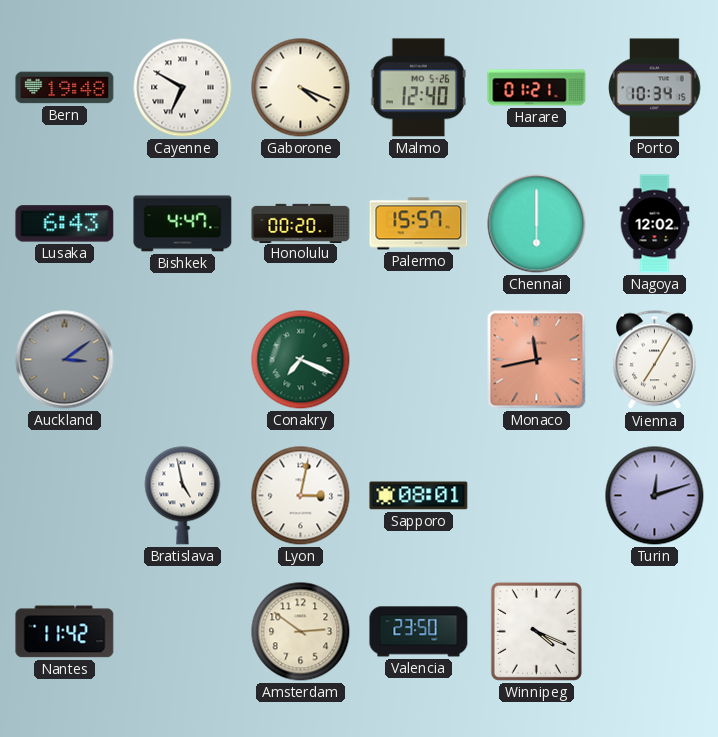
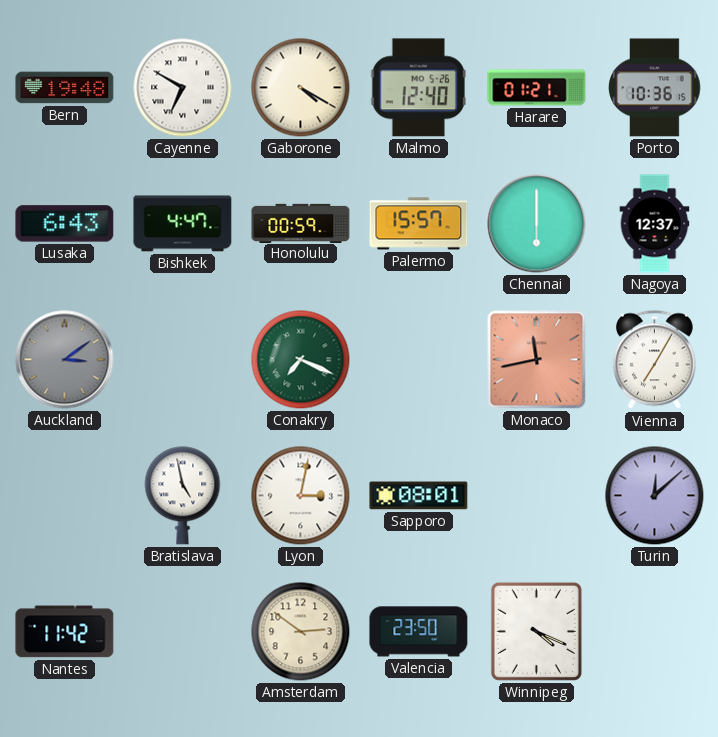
Gaborone: 4:19 -> 4:20
Porto: 10:34 -> 10:36
Honolulu: 00:20 -> 00:59
Nagoya: 12:02 -> 12:37
Turin: 12:12 -> 12:08
